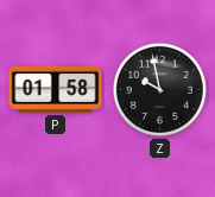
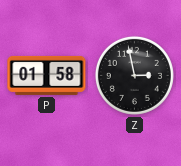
Z: 9:58 -> 2:58
